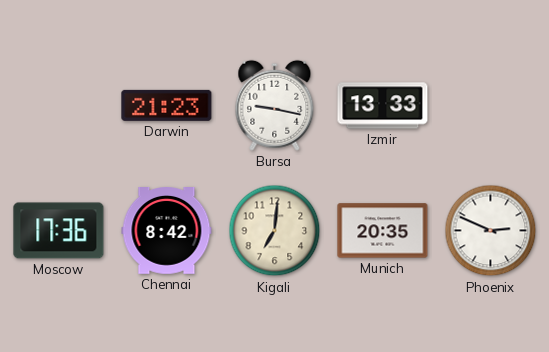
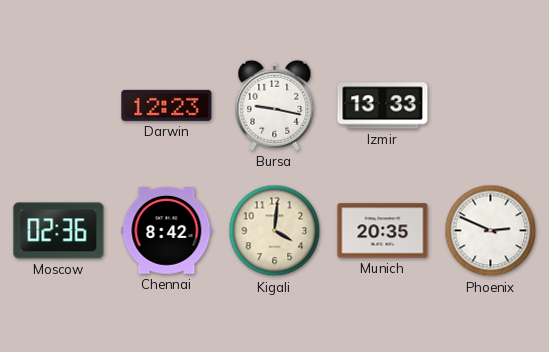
Darwin: 21:23 -> 12:23
Moscow: 17:36 -> 02:36
Kigali: 7:01 -> 4:01
